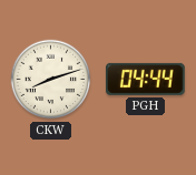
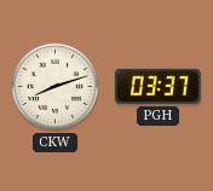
PGH: 04:44 -> 03:37
